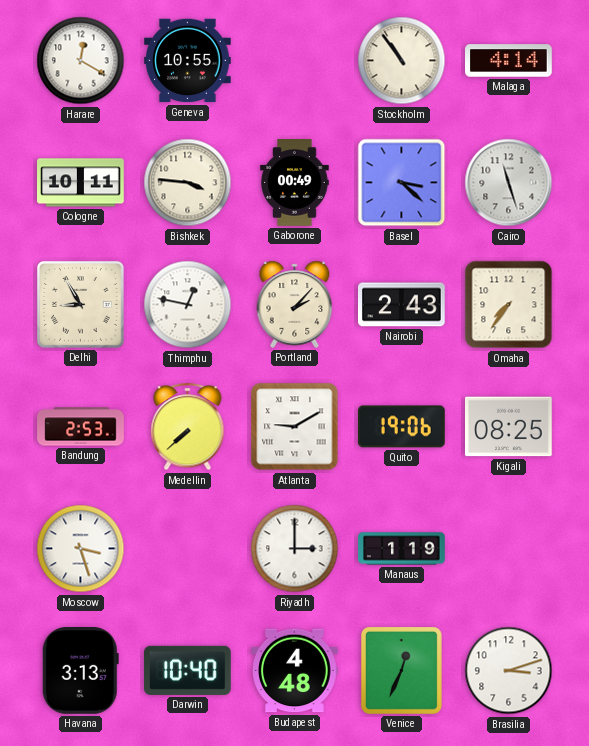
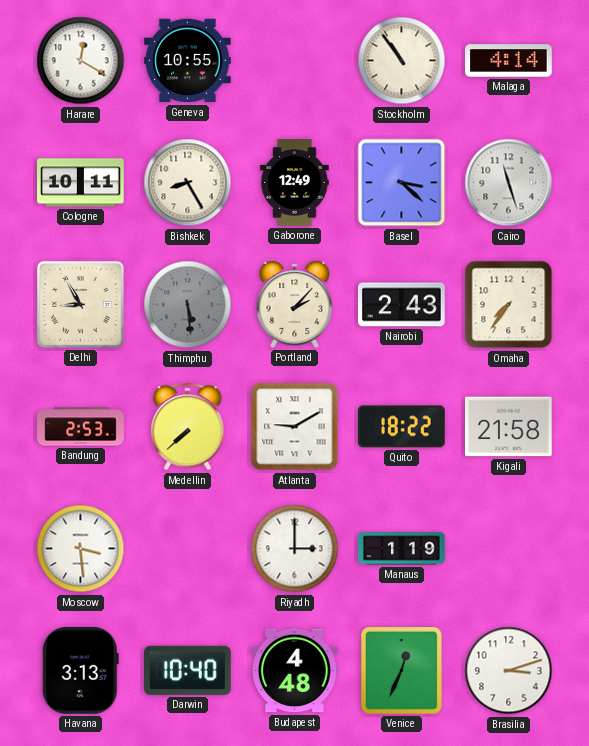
Bishkek: 3:46 -> 8:25
Gaborone: 00:49 -> 12:49
Thimphu: 12:47 -> 5:29
Thimphu dial: white -> grey
Quito: 19:06 -> 18:22
Kigali: 08:25 -> 21:58
Moscow: 3:27 -> 3:29
